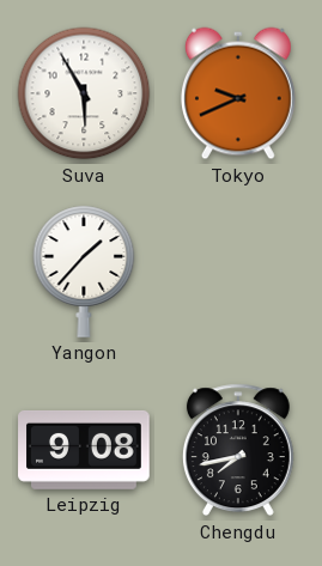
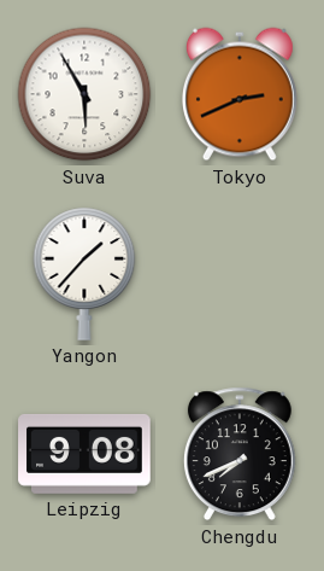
Tokyo: 9:41 -> 2:41
Chengdu: 7:43 -> 7:41
